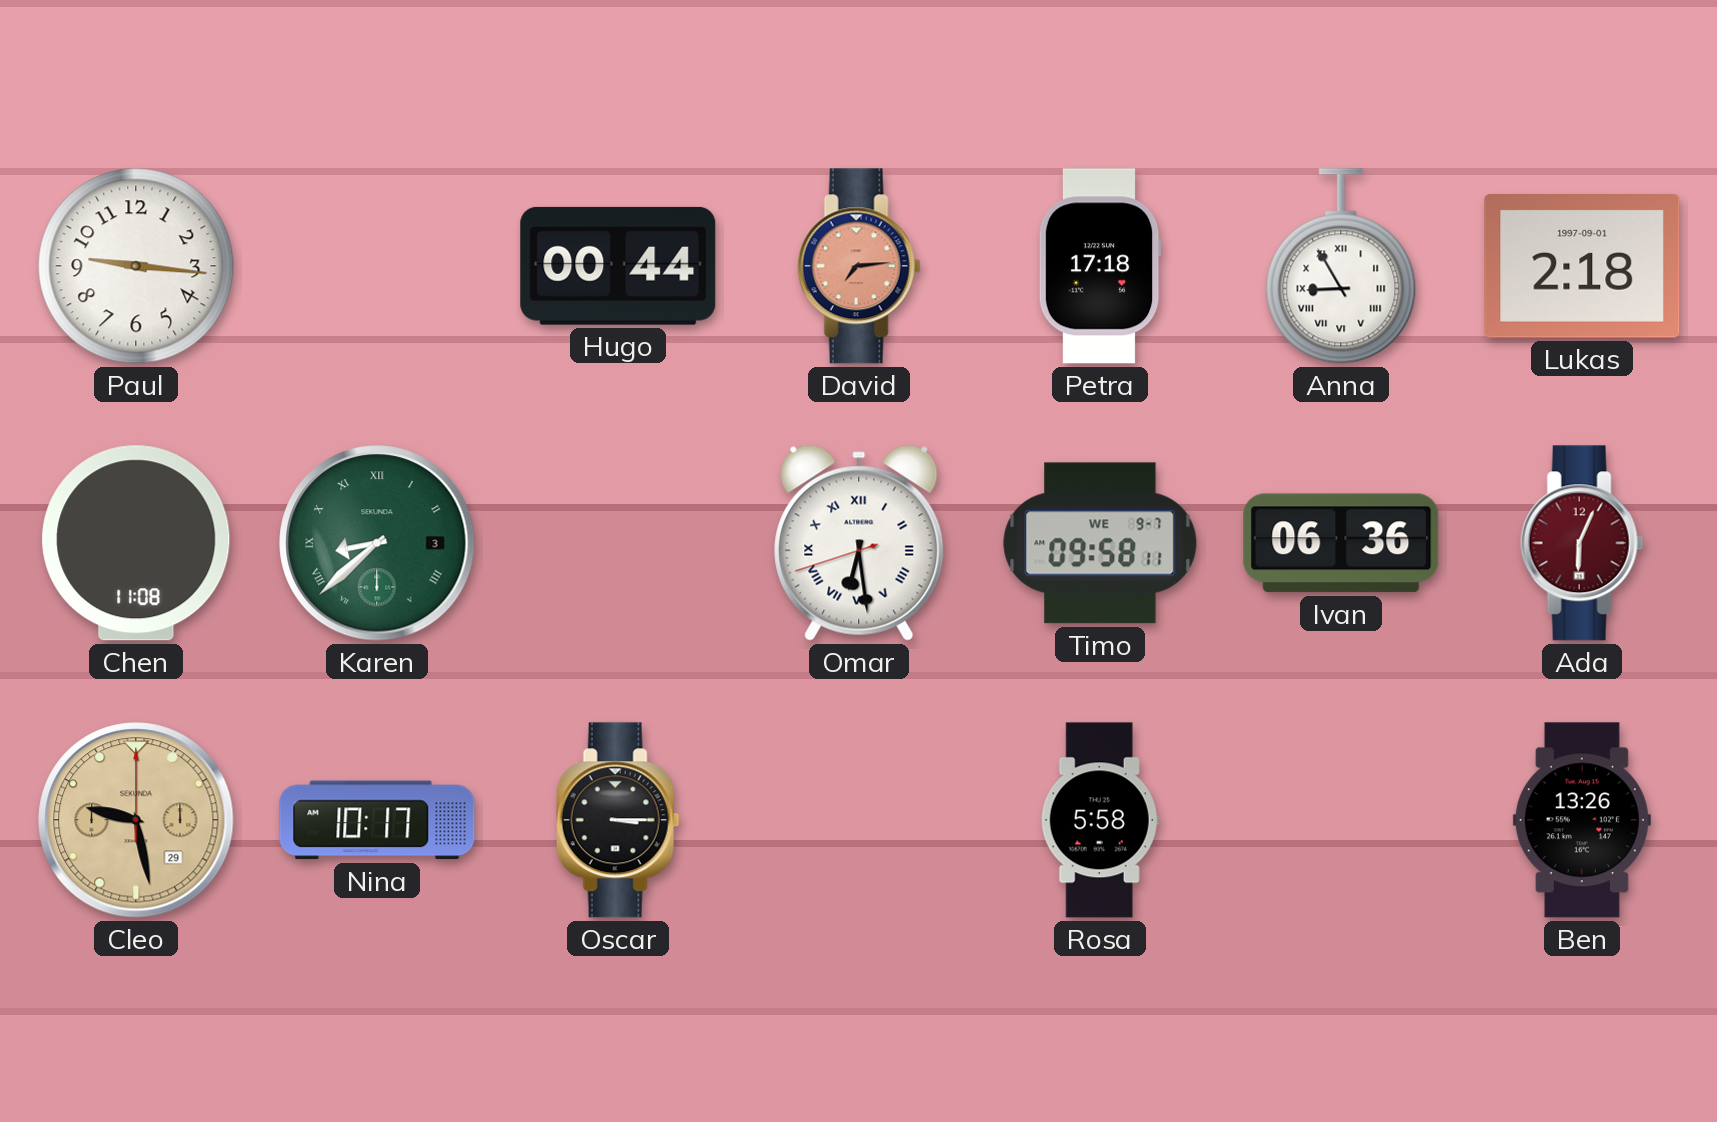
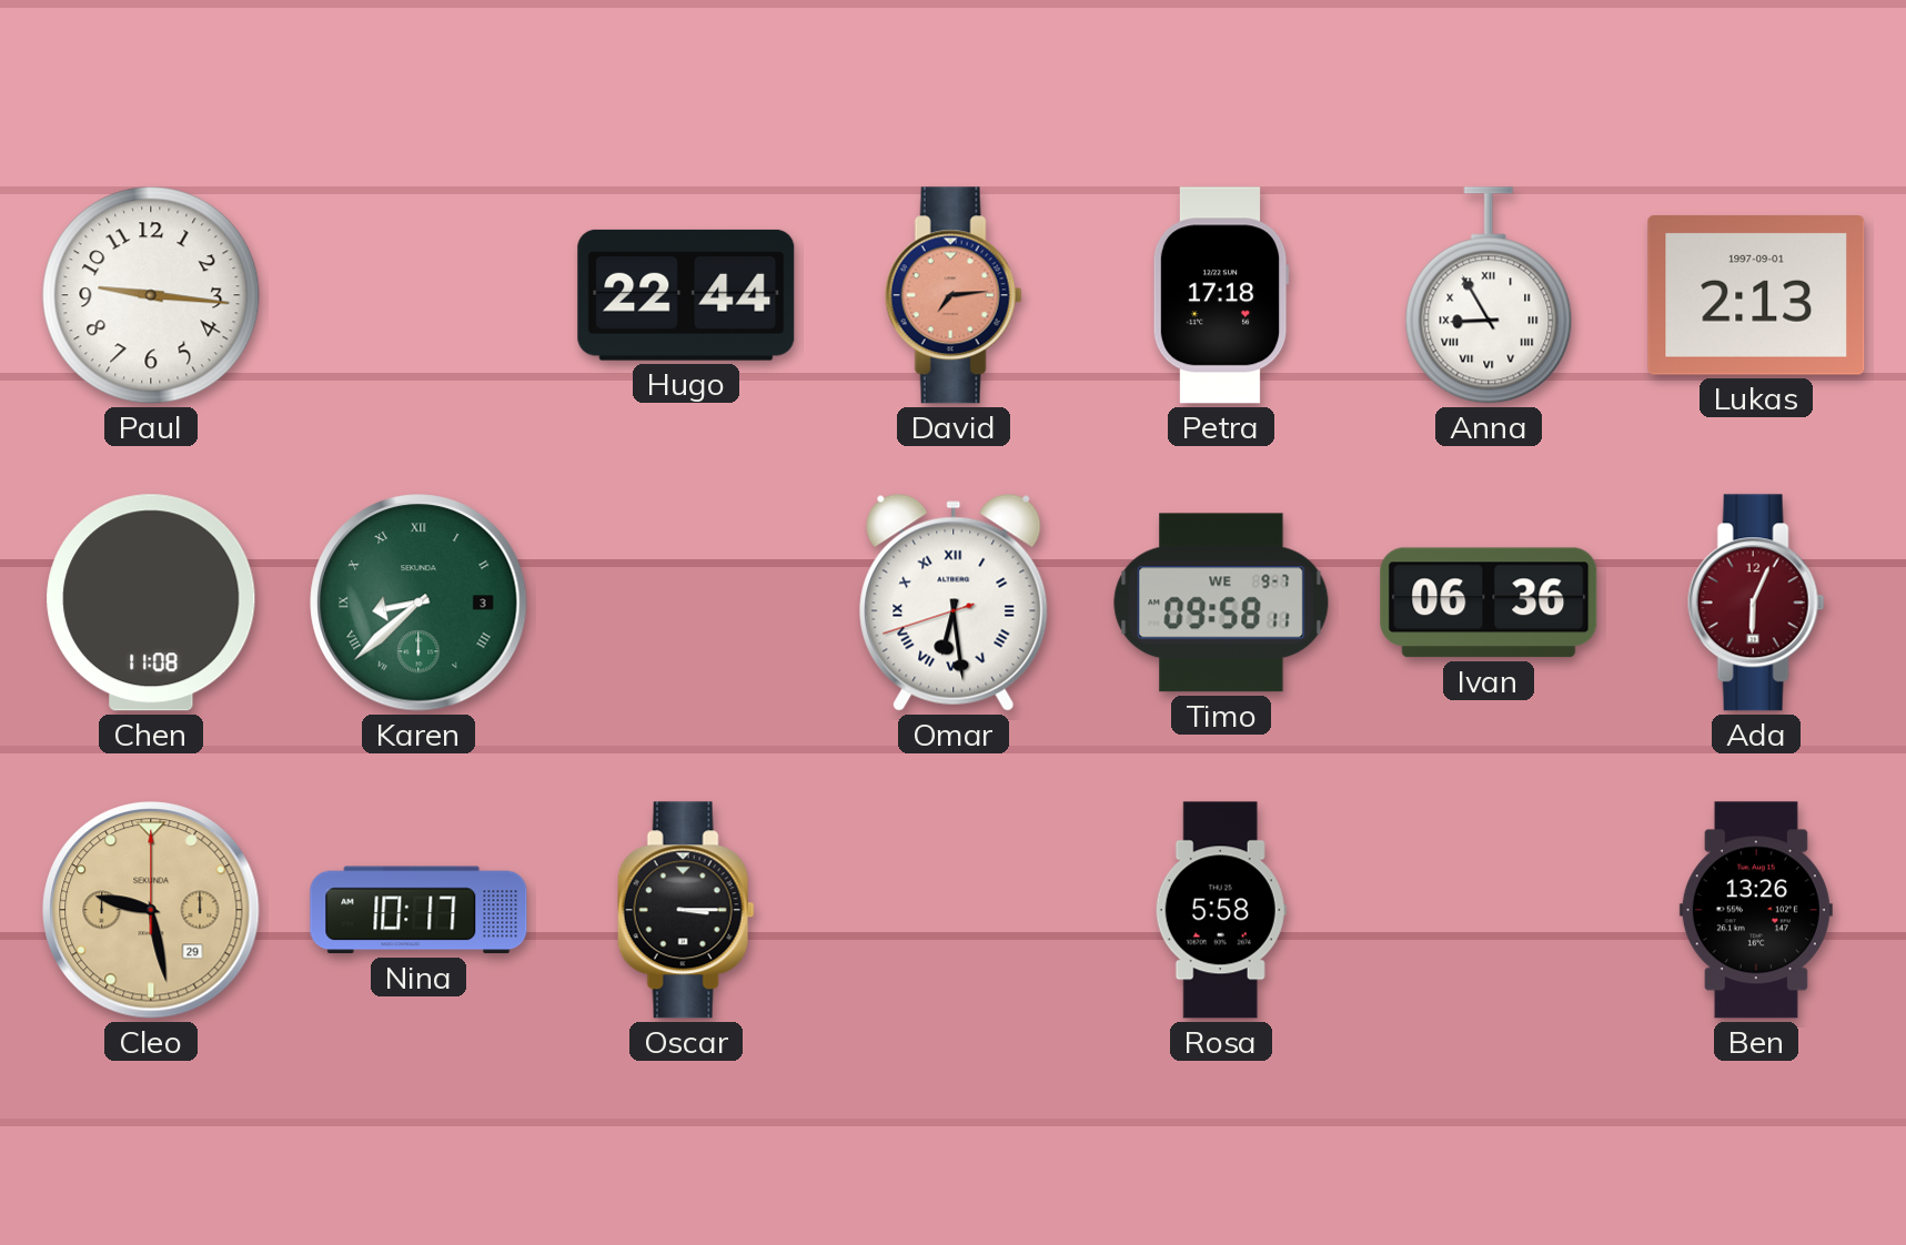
Hugo: 00:44 -> 22:44
Lukas: 2:18 -> 2:13
